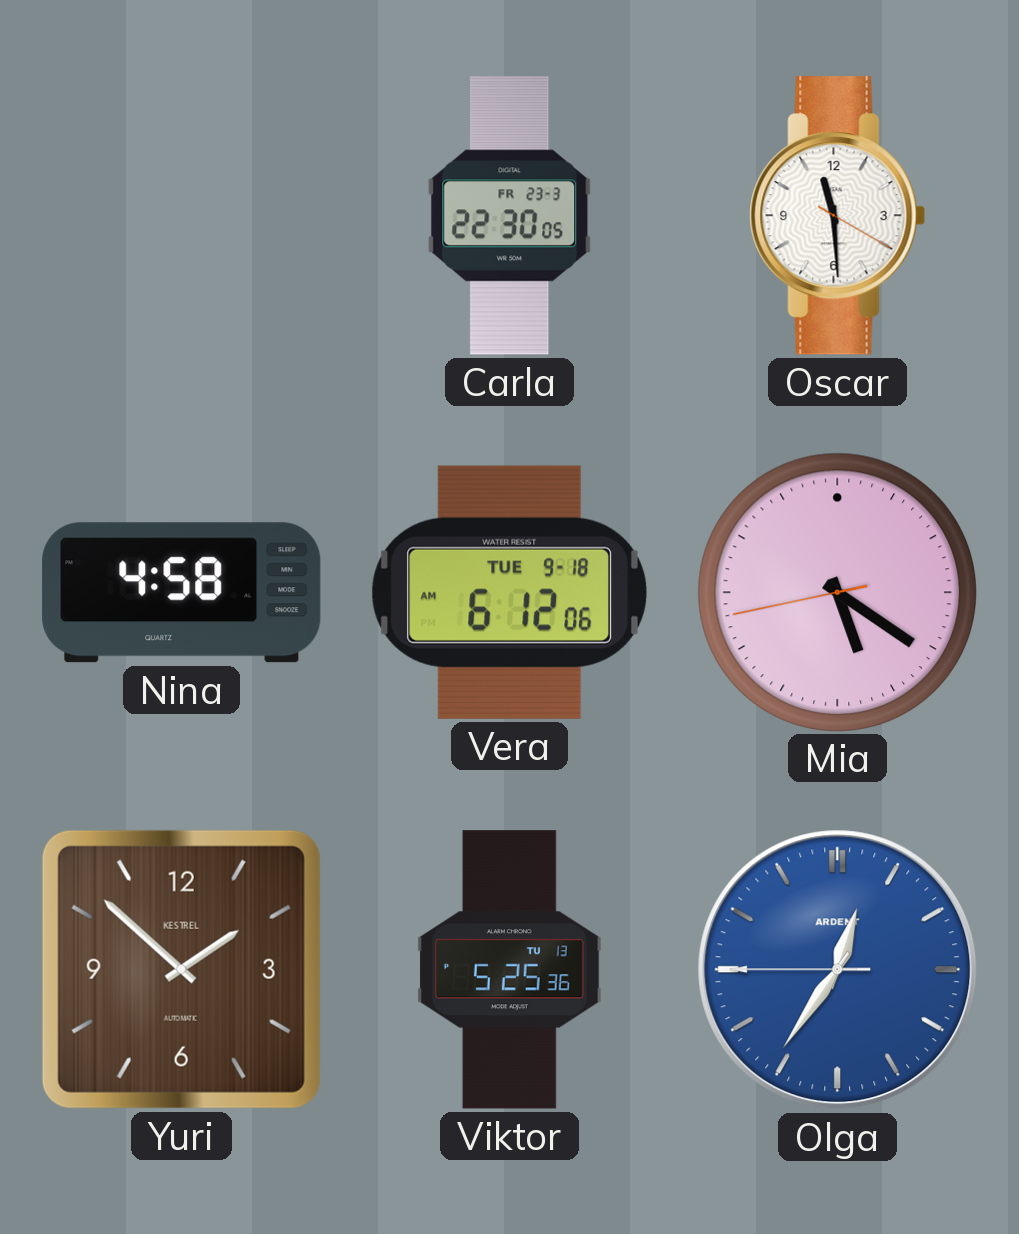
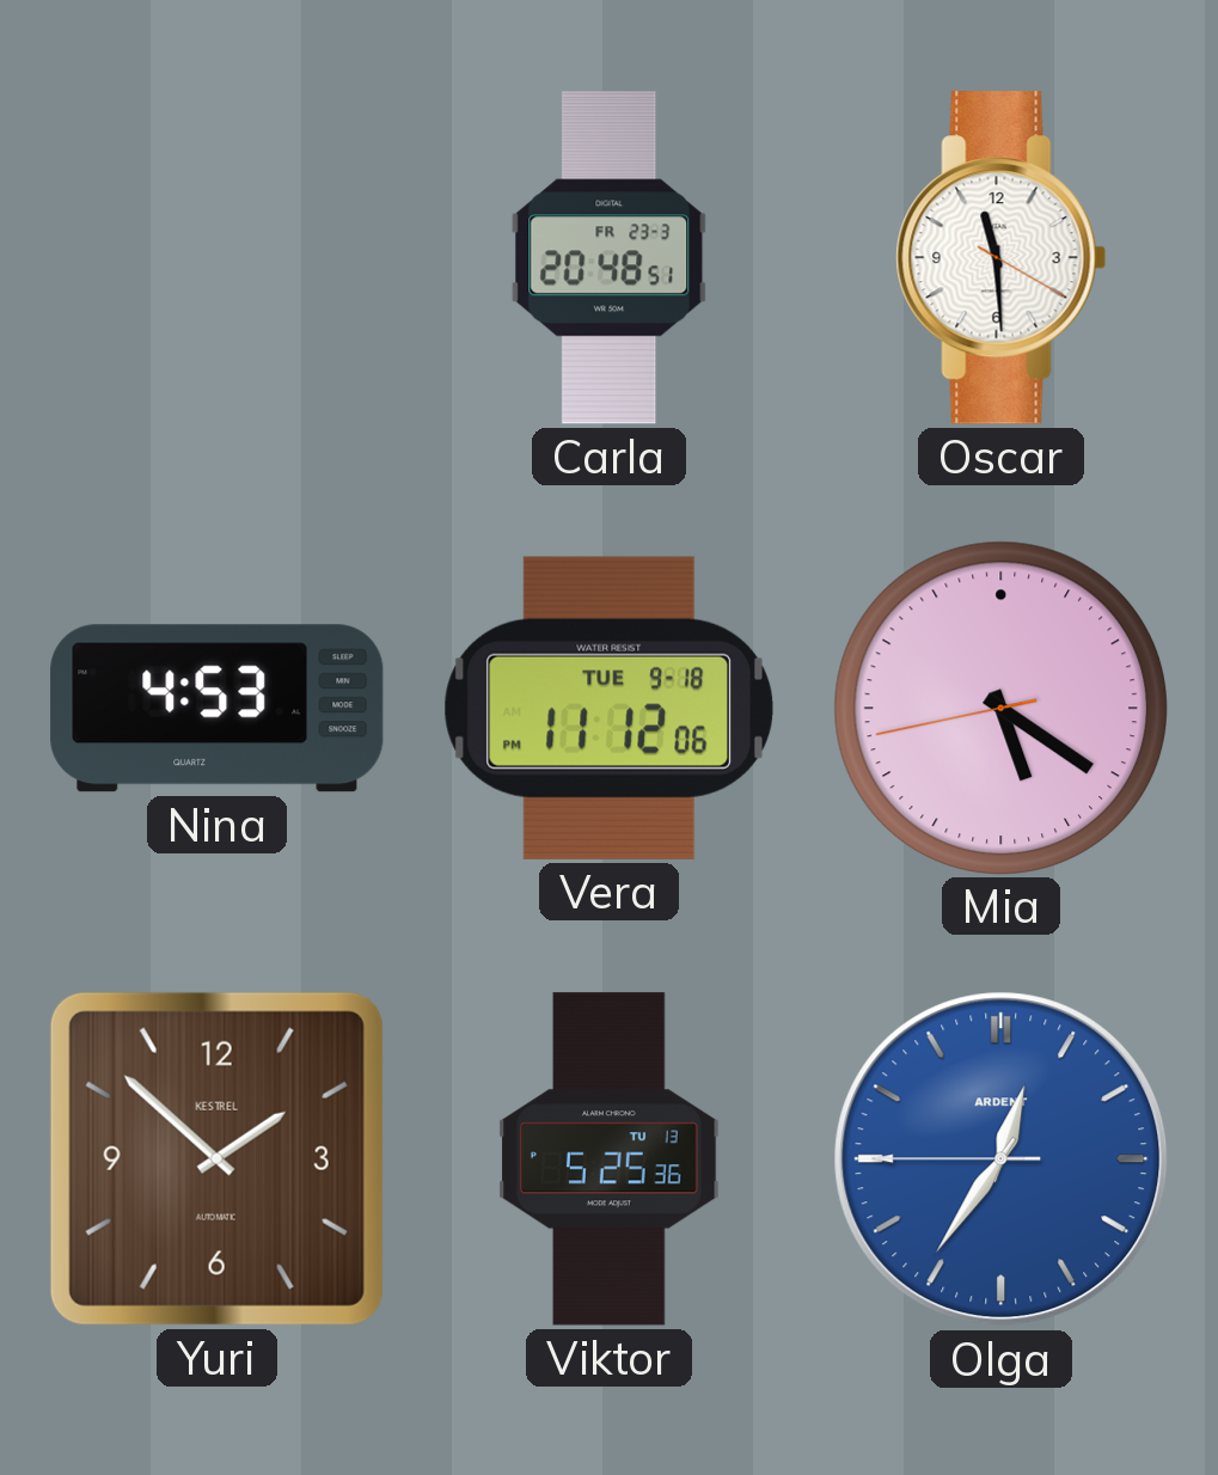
Carla: 22:30 -> 20:48
Nina: 4:58 -> 4:53
Vera: 6:12 -> 11:12
